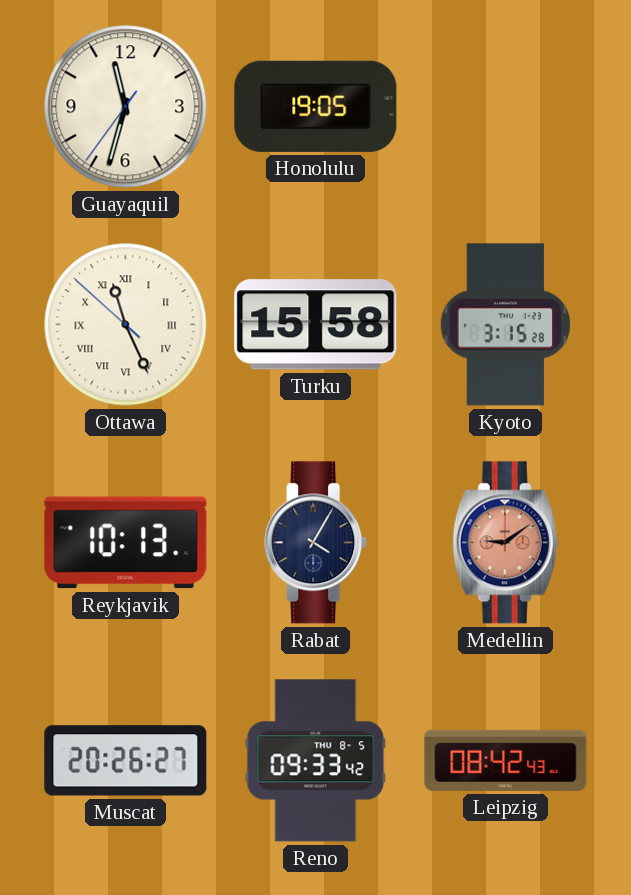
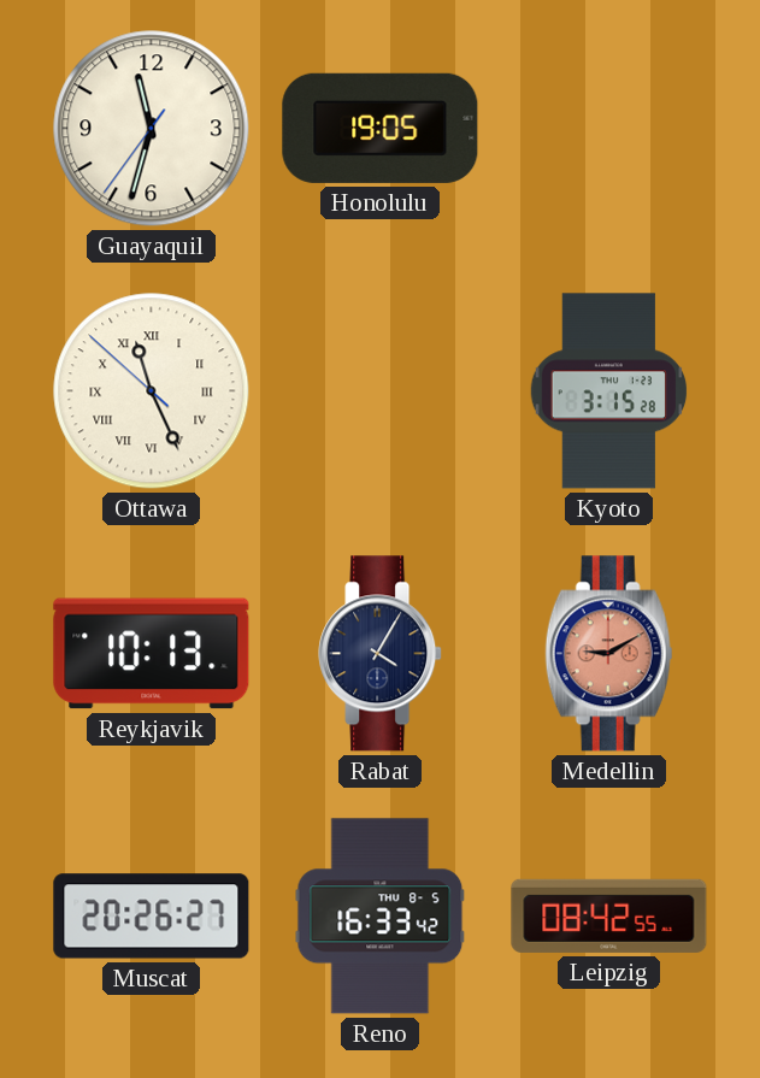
Turku: 15:58 -> none
Medellin: 9:09 -> 9:10
Reno: 09:33 -> 16:33
Leipzig: 08:42:43 -> 08:42:55
